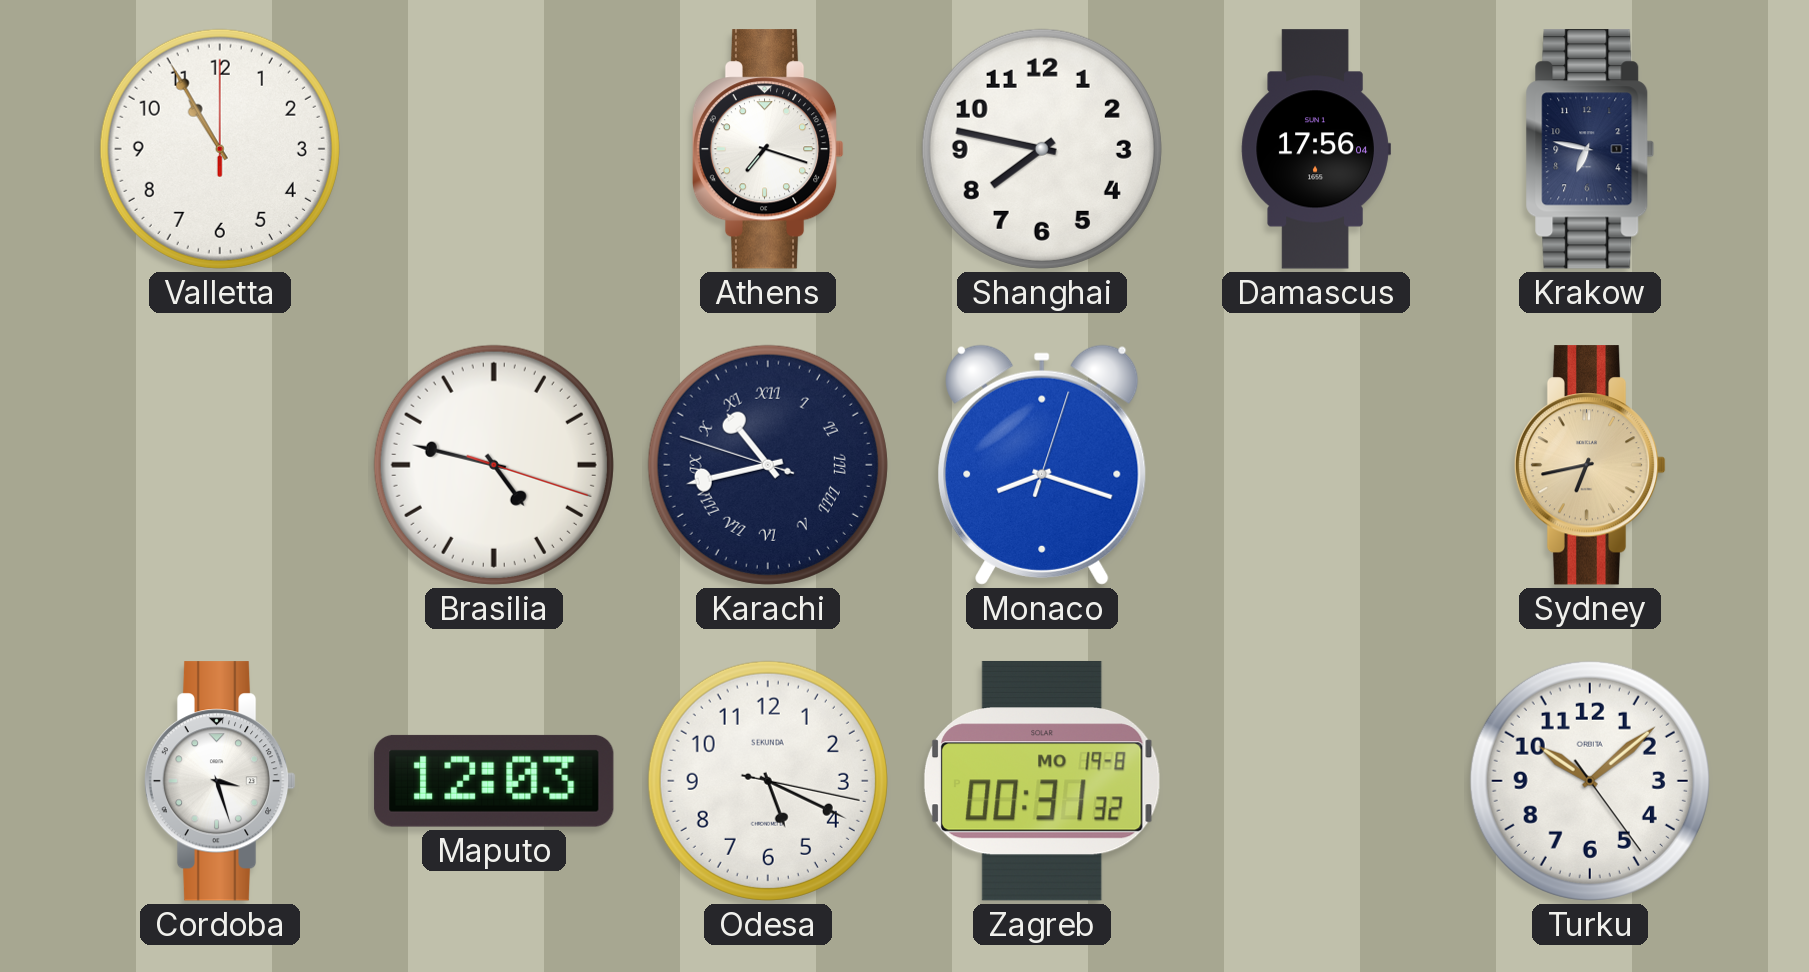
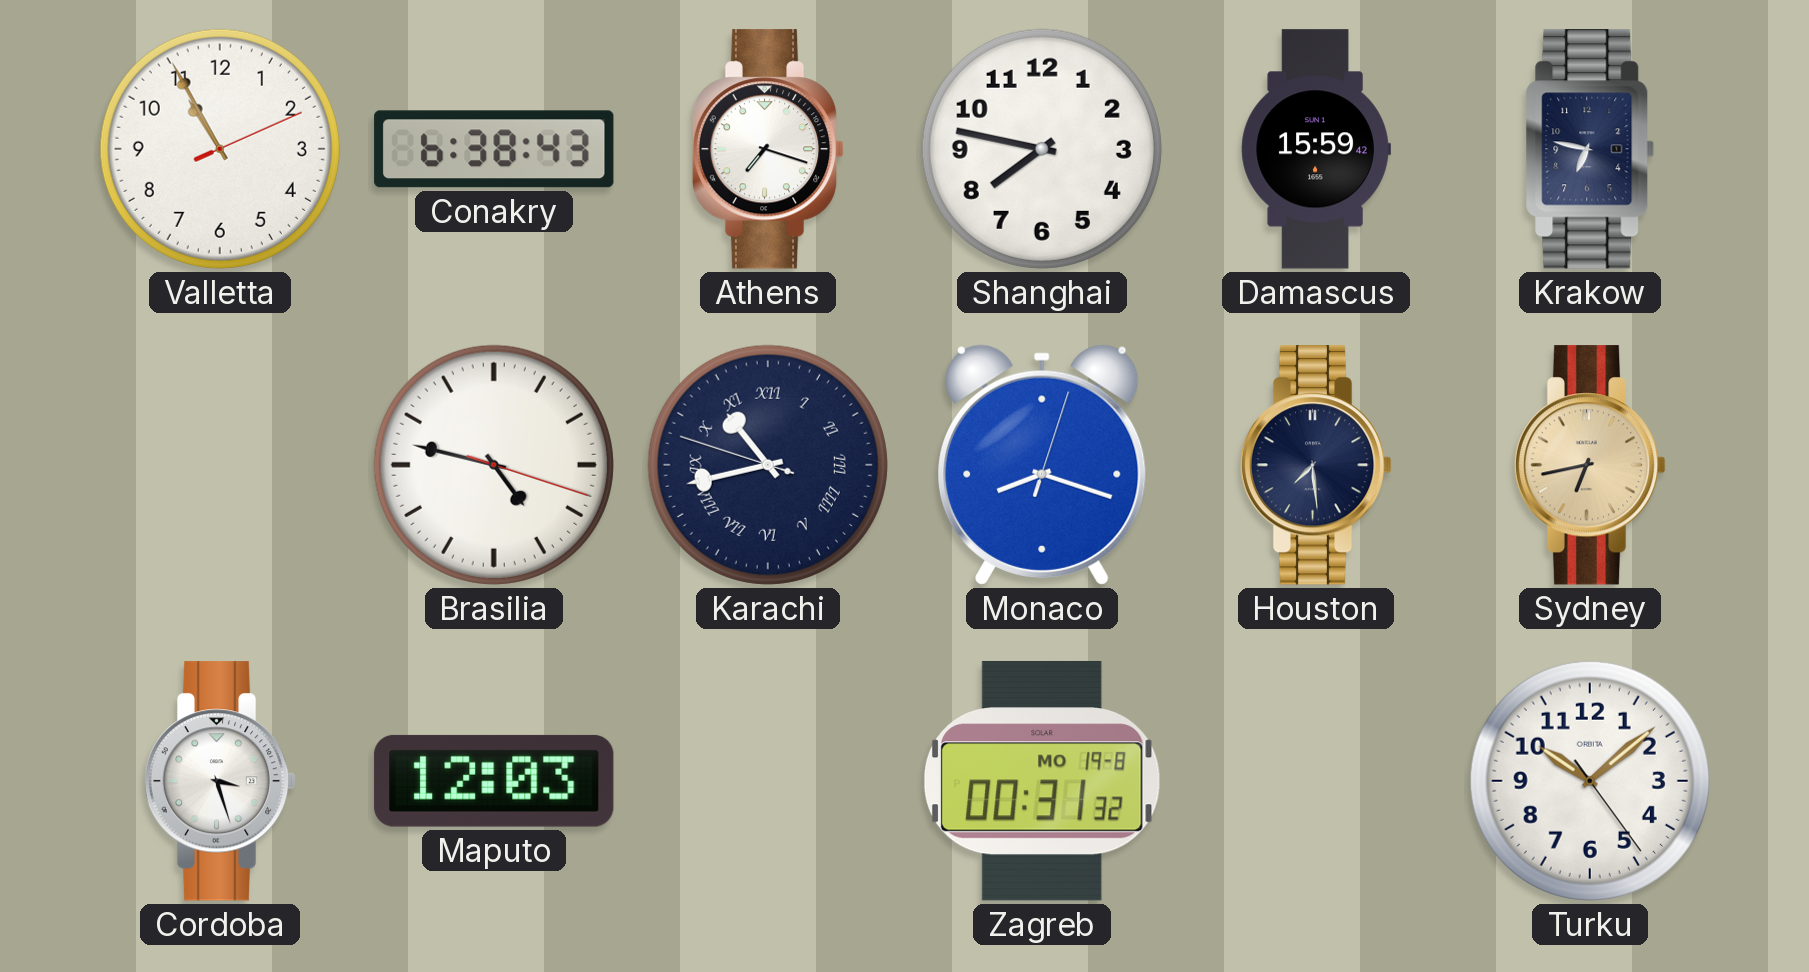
Valletta: 10:55:00 -> 10:55:11
Conakry: none -> 6:38
Damascus: 17:56 -> 15:59
Houston: none -> 7:29
Odesa: 5:19 -> none
